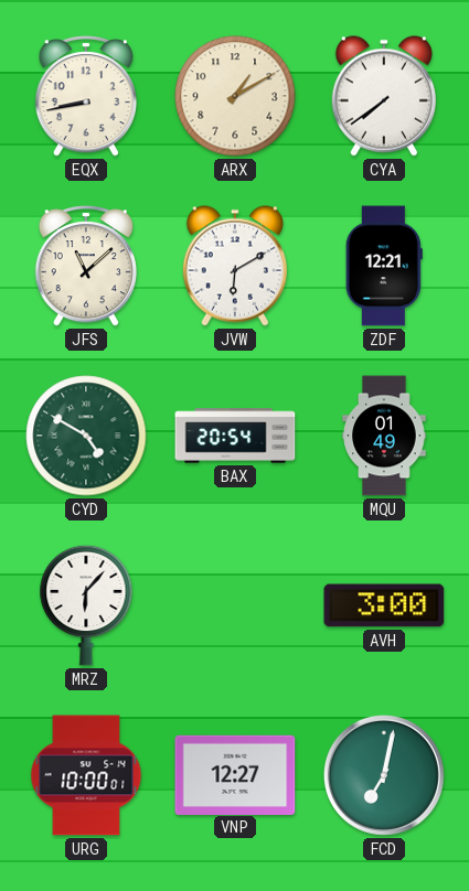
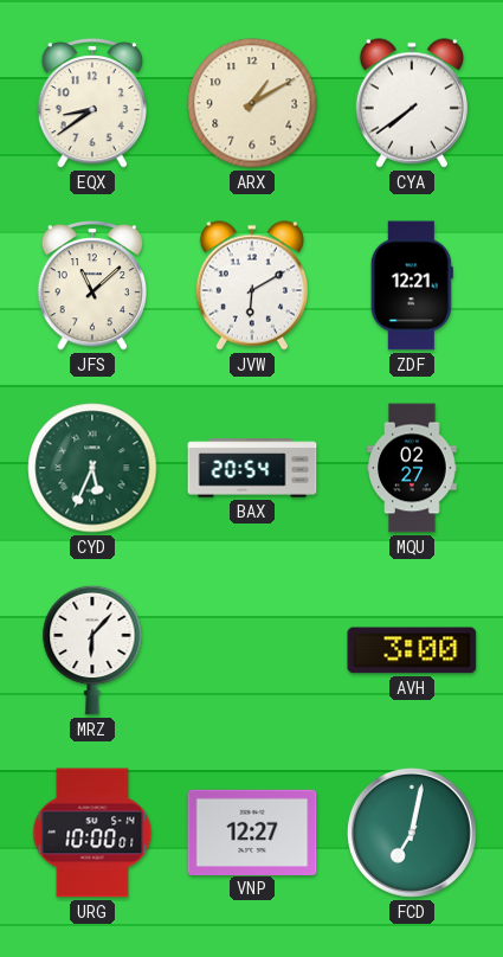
EQX: 8:43 -> 8:39
CYD: 4:50 -> 5:34
MQU: 01:49 -> 02:27
